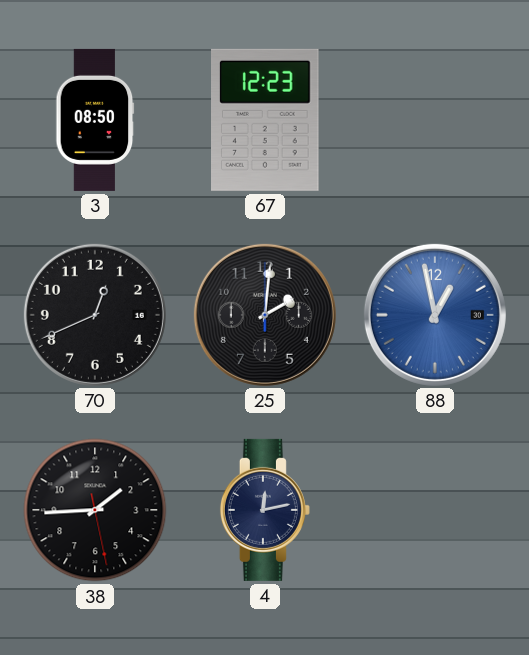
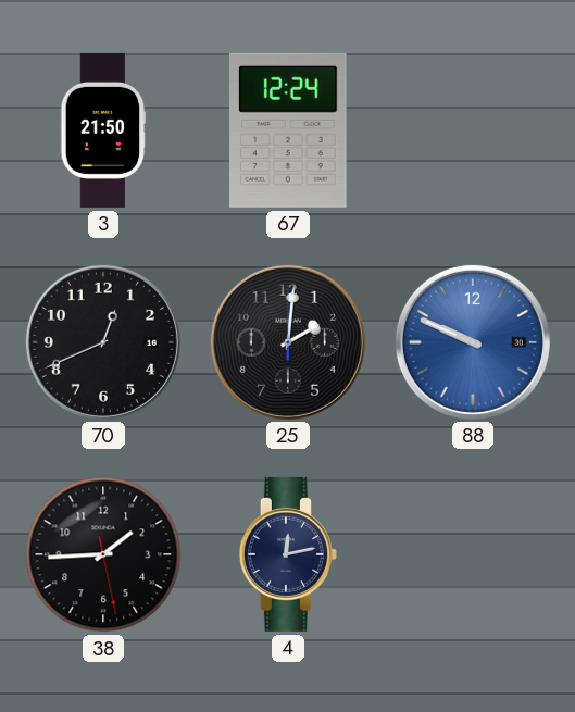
3: 08:50 -> 21:50
67: 12:23 -> 12:24
88: 12:58 -> 9:49
